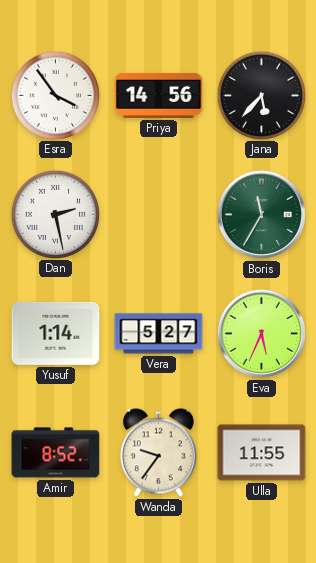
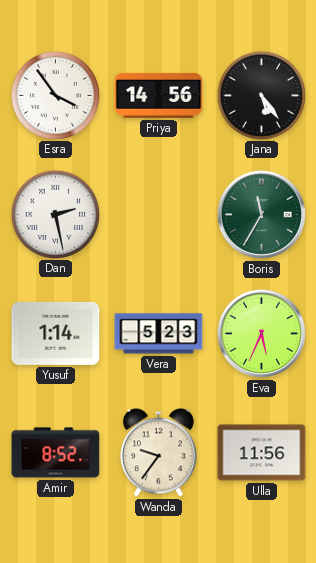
Jana: 5:37 -> 5:24
Vera: 5:27 -> 5:23
Ulla: 11:55 -> 11:56
